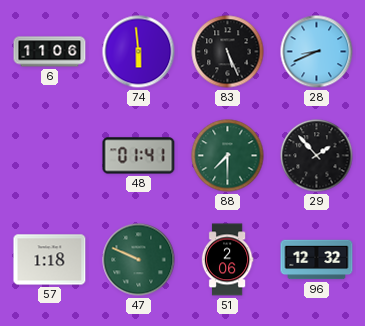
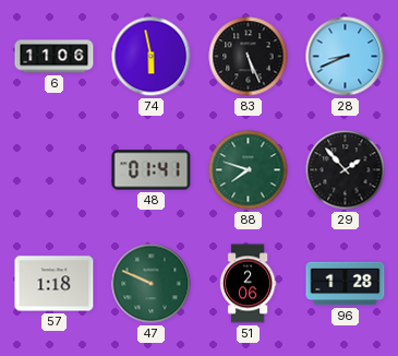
74: 5:59 -> 5:58
88: 7:30 -> 7:48
96: 12:32 -> 1:28
